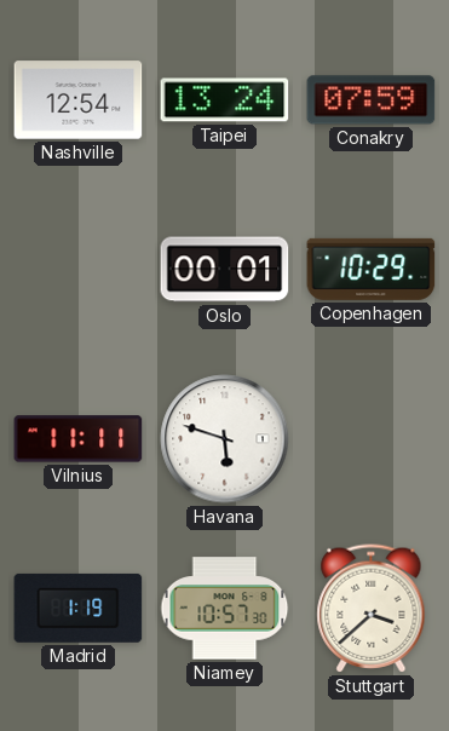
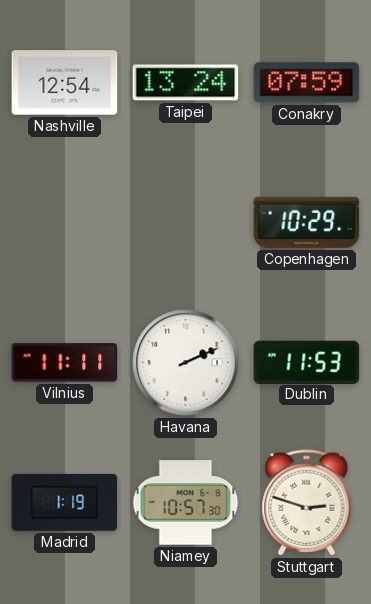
Oslo: 00:01 -> none
Havana: 5:48 -> 2:11
Dublin: none -> 11:53
Stuttgart: 3:38 -> 2:48
